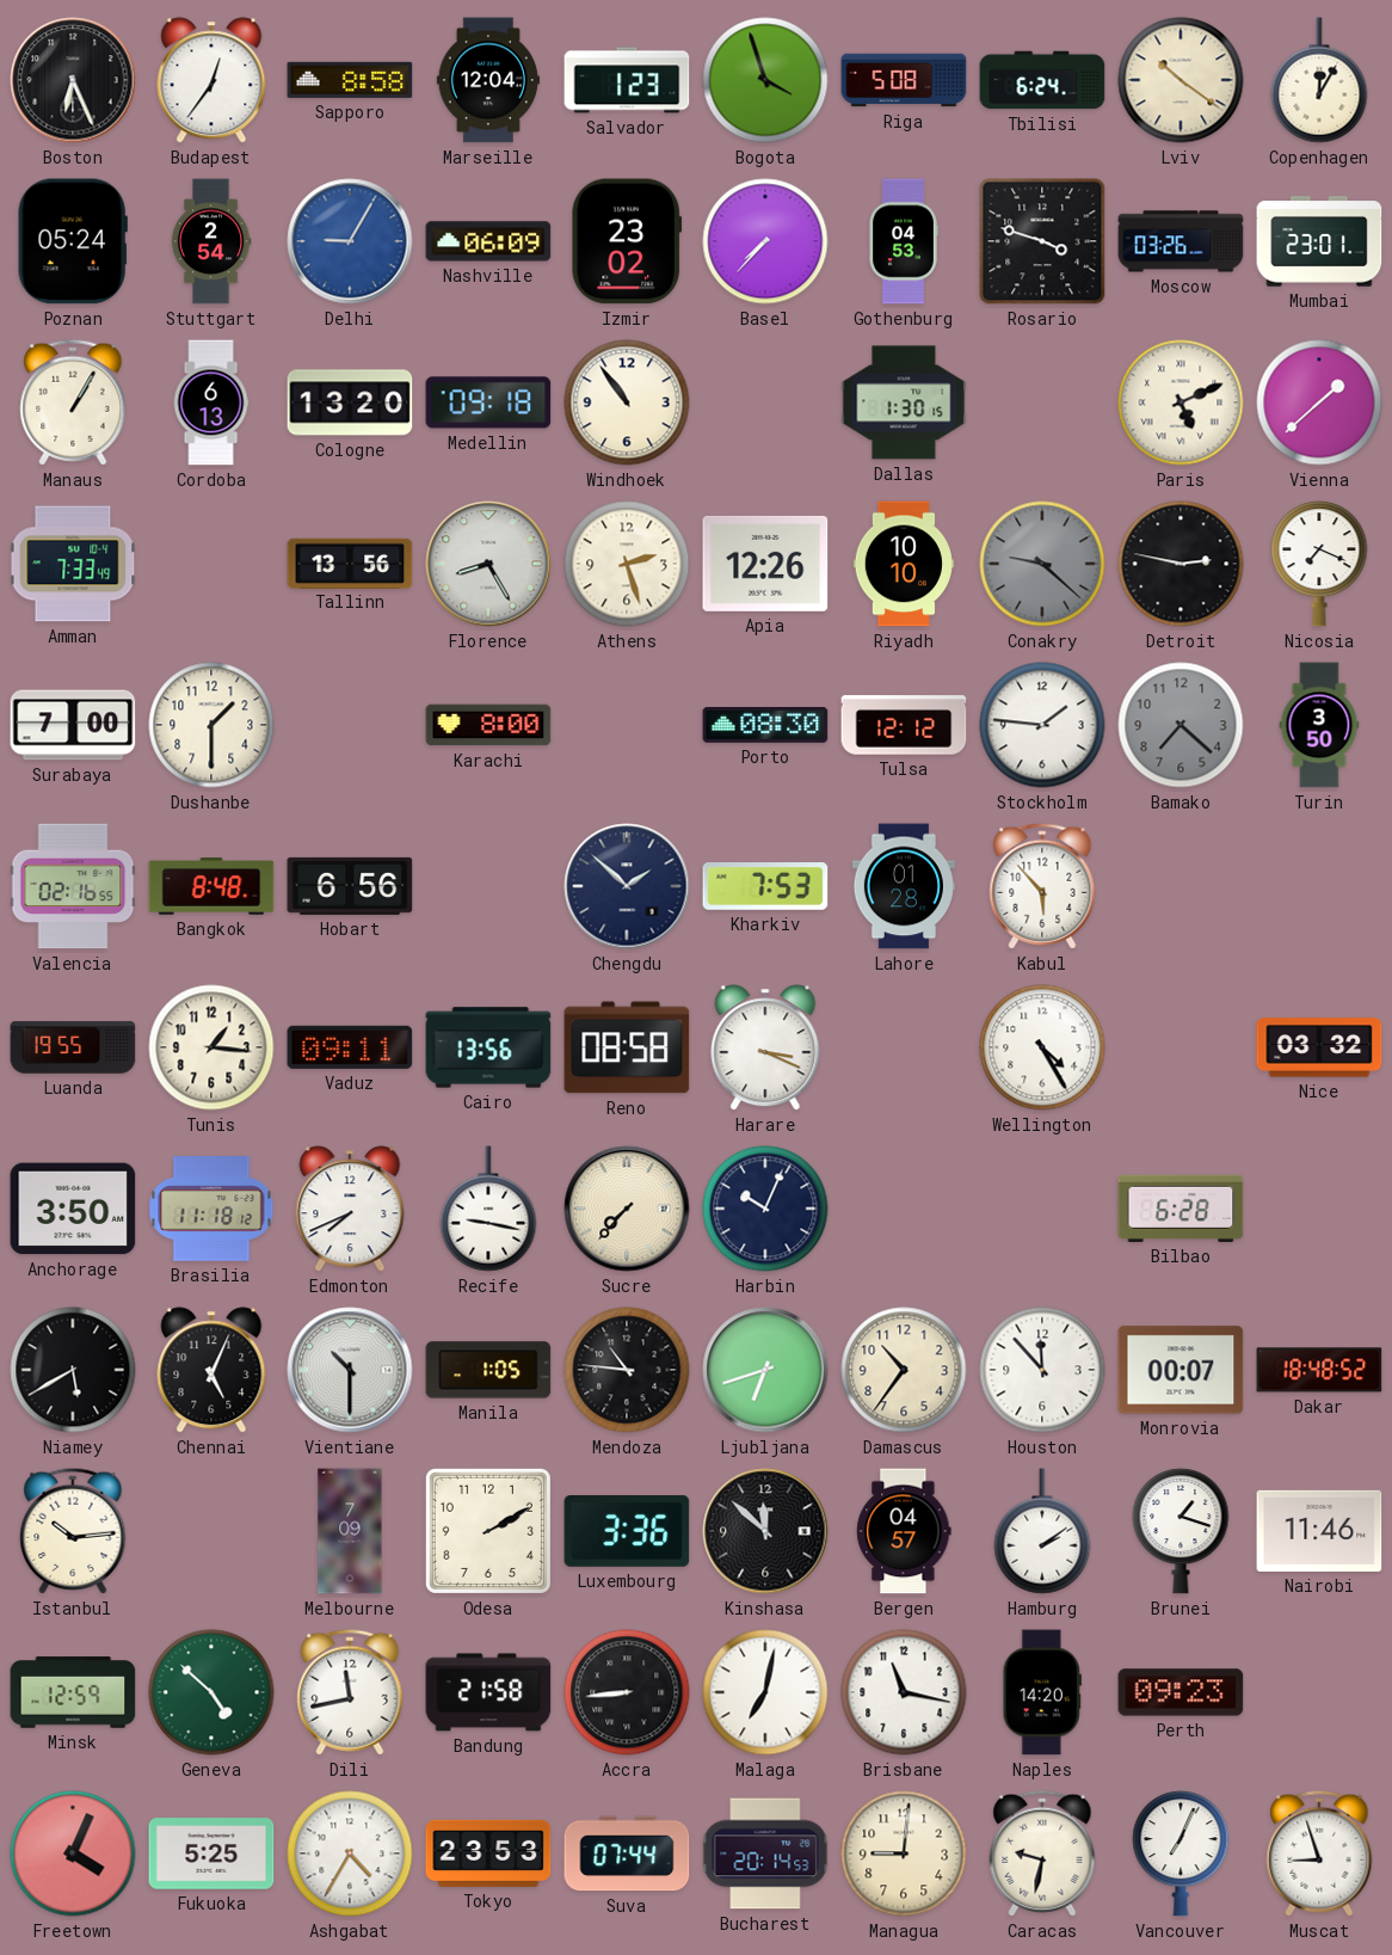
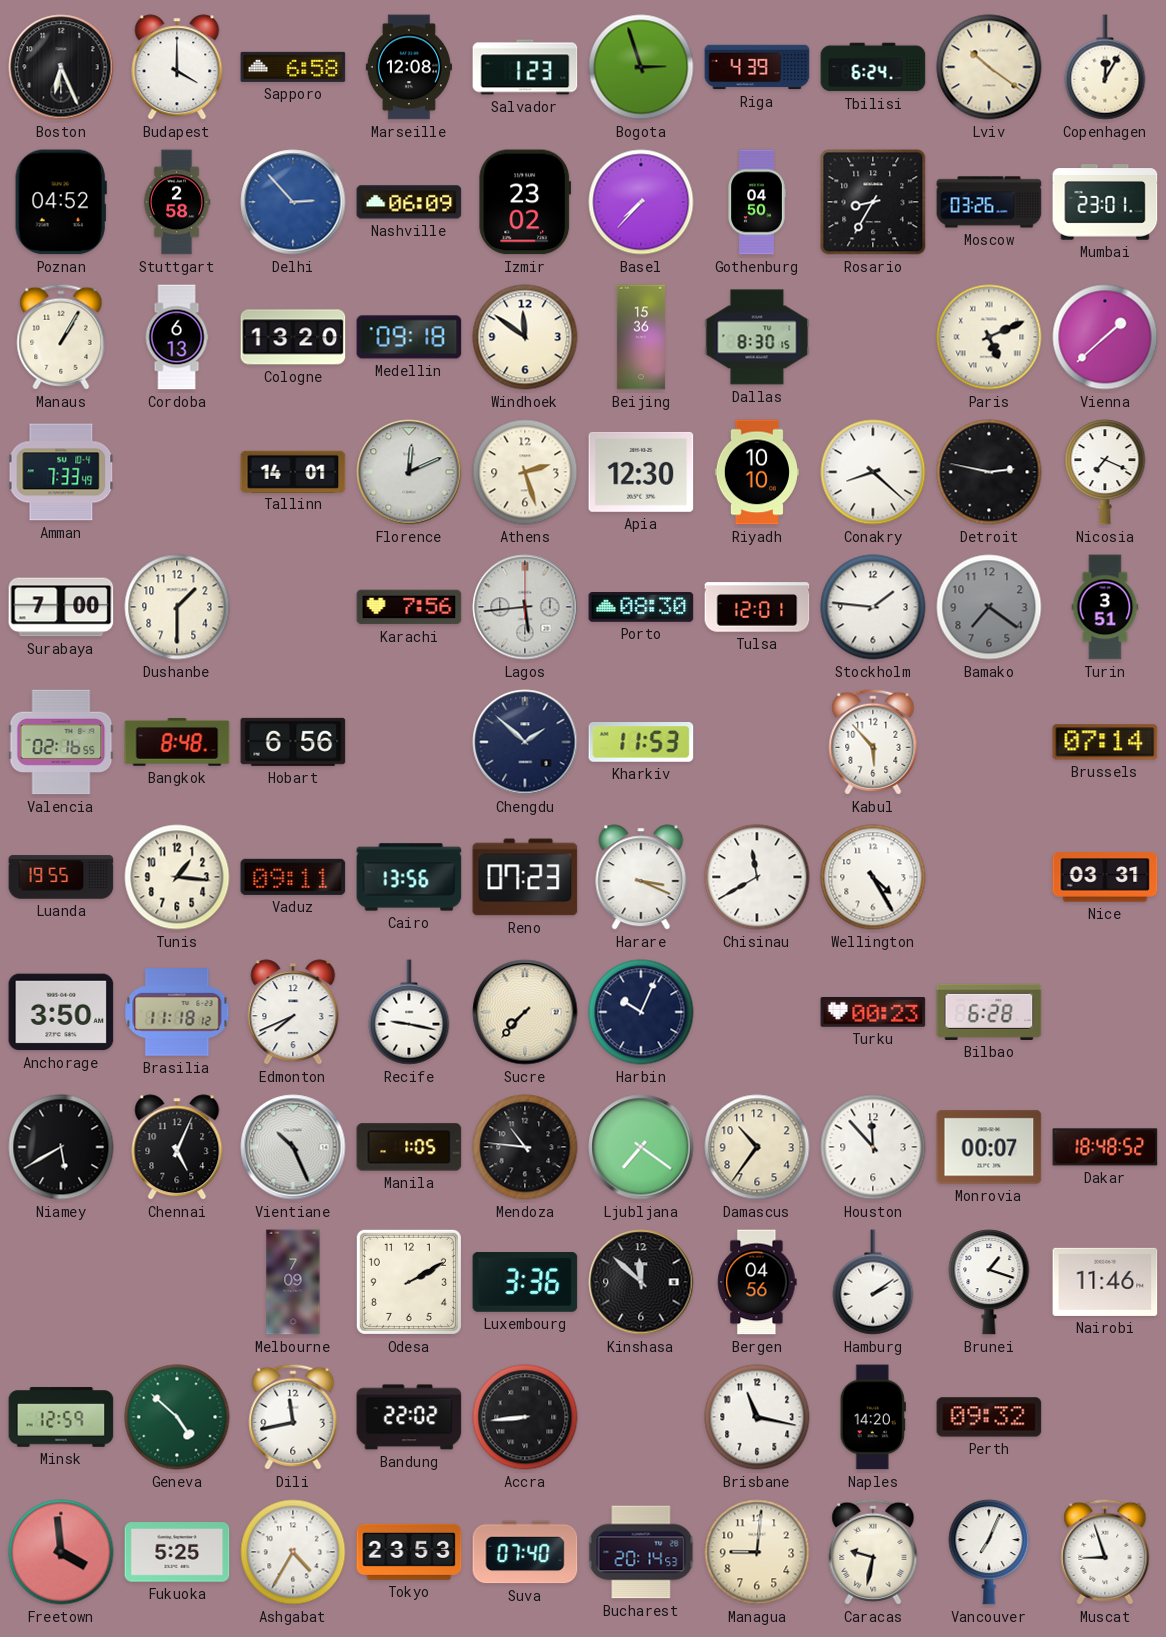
Budapest: 12:36 -> 4:00
Sapporo: 8:58 -> 6:58
Marseille: 12:04 -> 12:08
Bogota: 3:57 -> 2:57
Riga: 5:08 -> 4:39
Poznan: 05:24 -> 04:52
Stuttgart: 2:54 -> 2:58
Delhi: 9:05 -> 2:53
Gothenburg: 04:53 -> 04:50
Rosario: 3:48 -> 8:35
Windhoek: 10:54 -> 11:51
Beijing: none -> 15:36
Dallas: 1:30 -> 8:30
Tallinn: 13:56 -> 14:01
Florence: 8:25 -> 12:11
Apia: 12:26 -> 12:30
Conakry: 9:22 -> 8:22
Conakry dial: grey -> white
Karachi: 8:00 -> 7:56
Lagos: none -> 5:44
Tulsa: 12:12 -> 12:01
Bamako: 7:22 -> 7:21
Turin: 3:50 -> 3:51
Kharkiv: 7:53 -> 11:53
Lahore: 01:28 -> none
Brussels: none -> 07:14
Reno: 08:58 -> 07:23
Chisinau: none -> 11:40
Nice: 03:32 -> 03:31
Turku: none -> 00:23
Vientiane: 10:30 -> 10:26
Ljubljana: 6:42 -> 7:21
Istanbul: 10:14 -> none
Bergen: 04:57 -> 04:56
Bandung: 21:58 -> 22:02
Malaga: 7:02 -> none
Perth: 09:23 -> 09:32
Freetown: 4:04 -> 3:59
Suva: 07:44 -> 07:40
